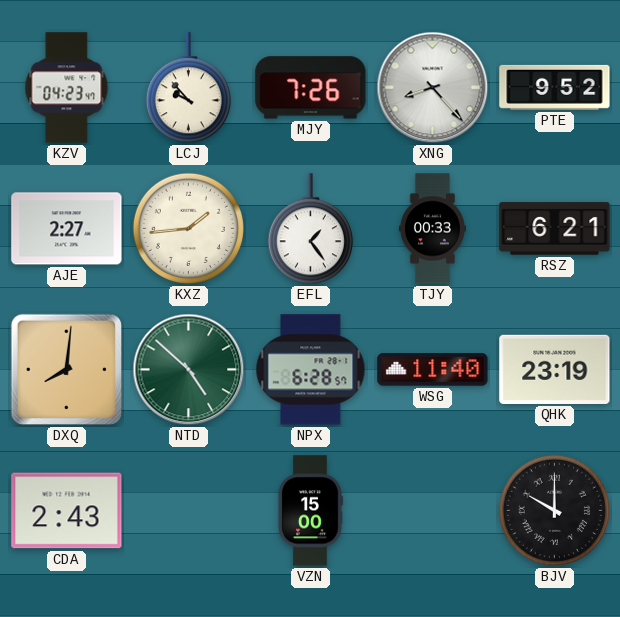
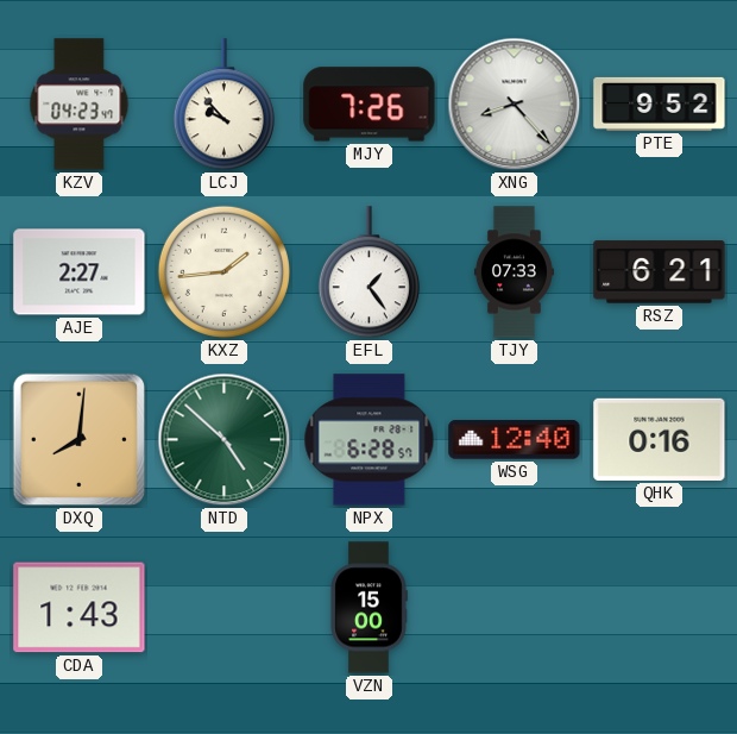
TJY: 00:33 -> 07:33
WSG: 11:40 -> 12:40
QHK: 23:19 -> 0:16
CDA: 2:43 -> 1:43
BJV: 10:00 -> none
